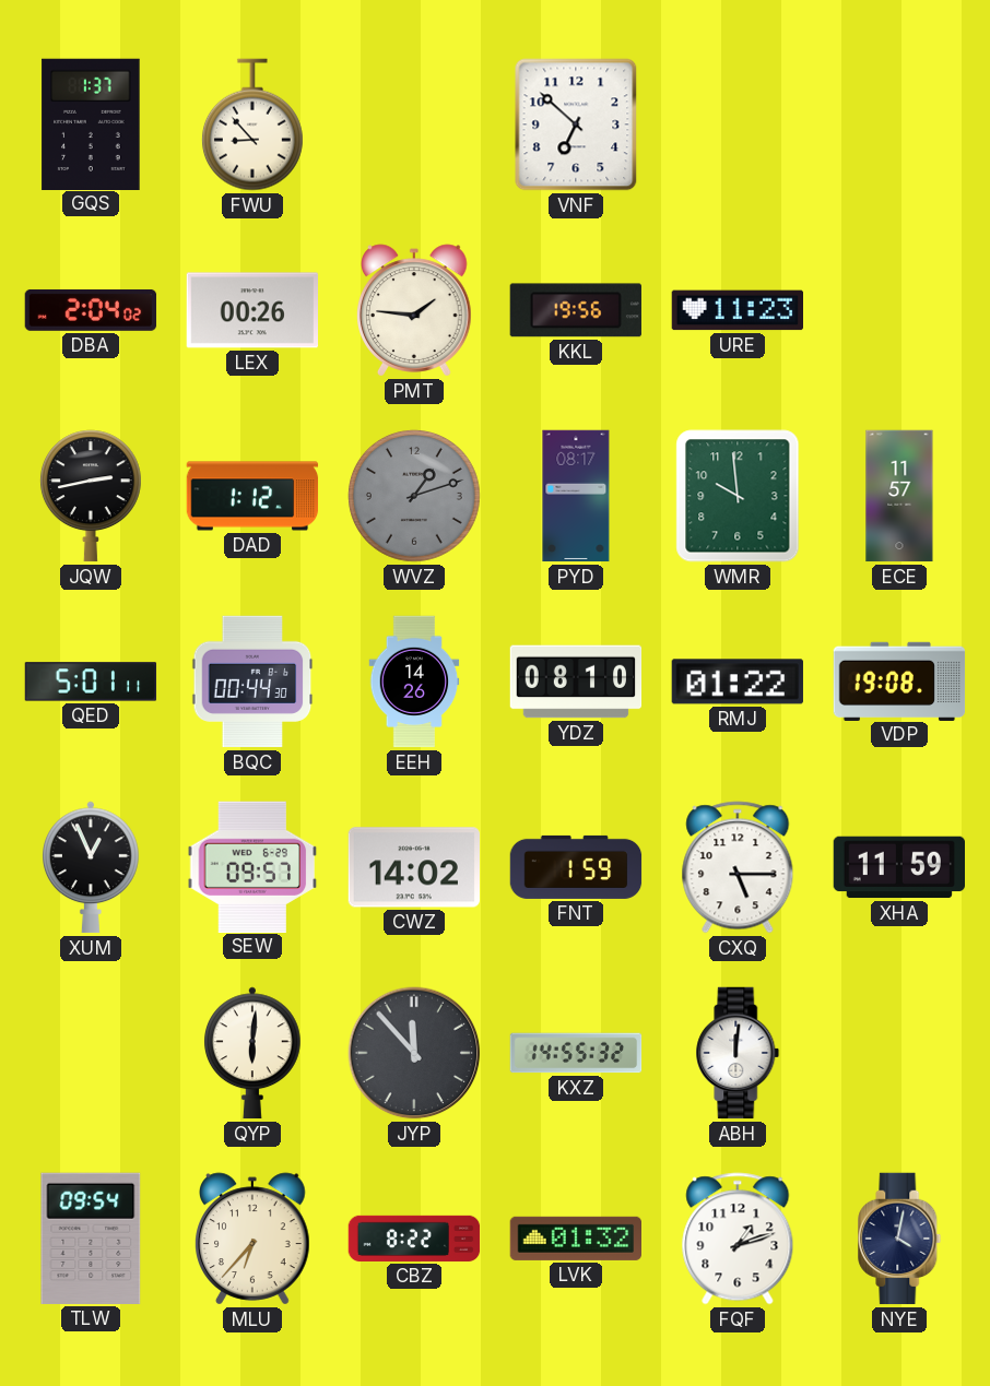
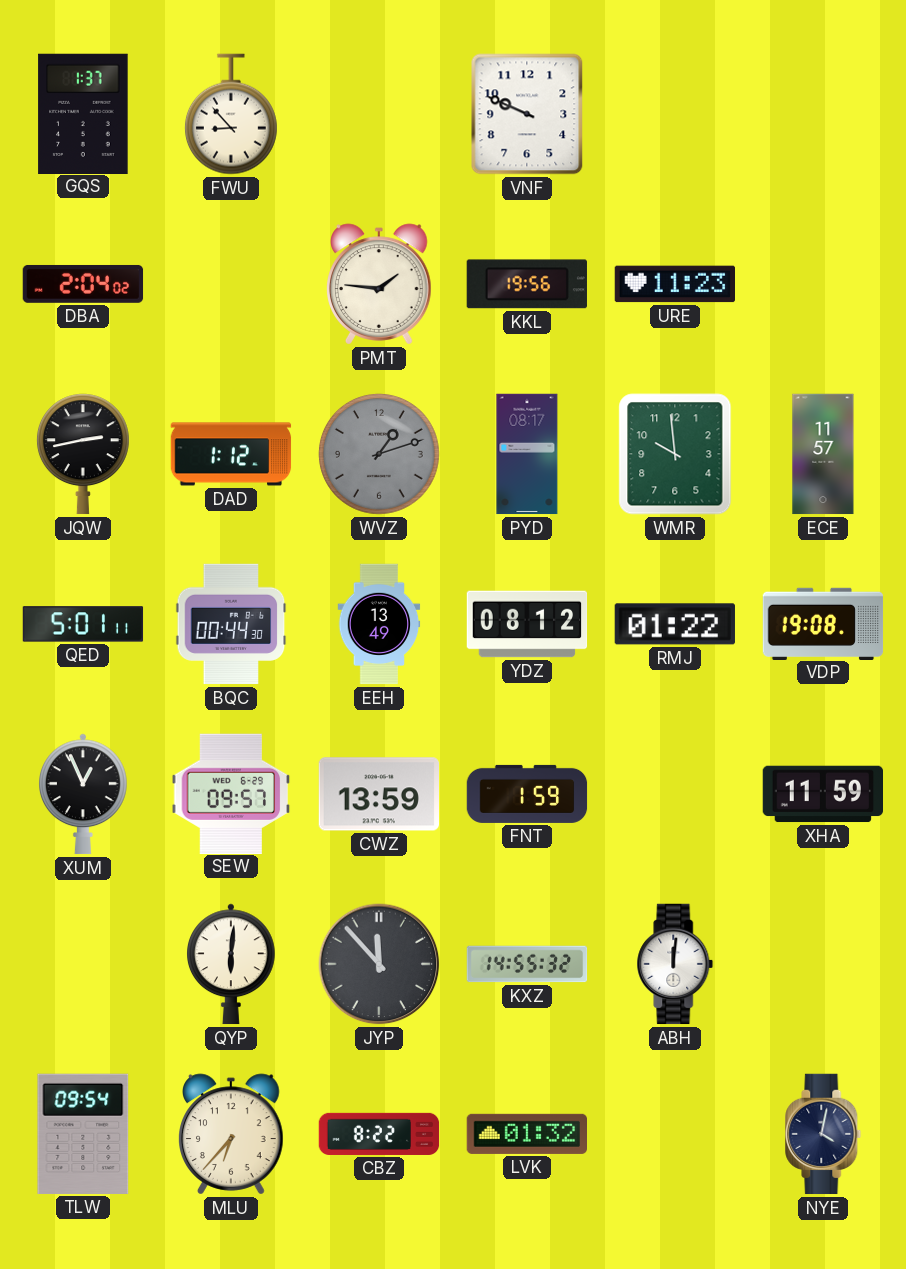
VNF: 6:52 -> 9:49
LEX: 00:26 -> none
EEH: 14:26 -> 13:49
YDZ: 08:10 -> 08:12
CWZ: 14:02 -> 13:59
CXQ: 5:15 -> none
FQF: 1:12 -> none
